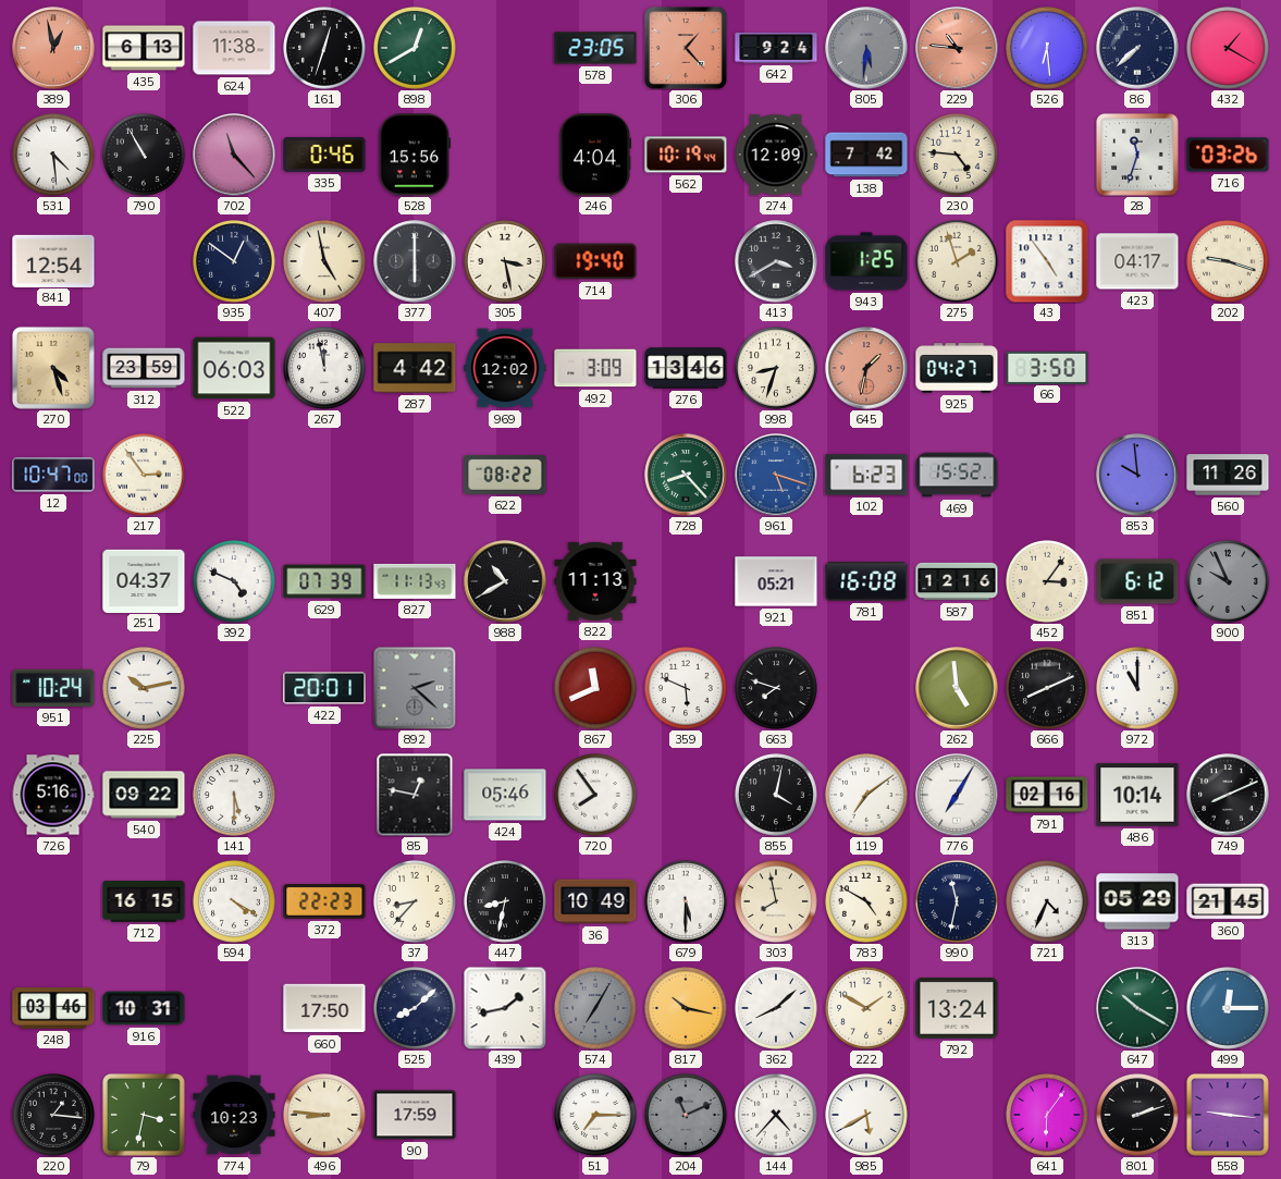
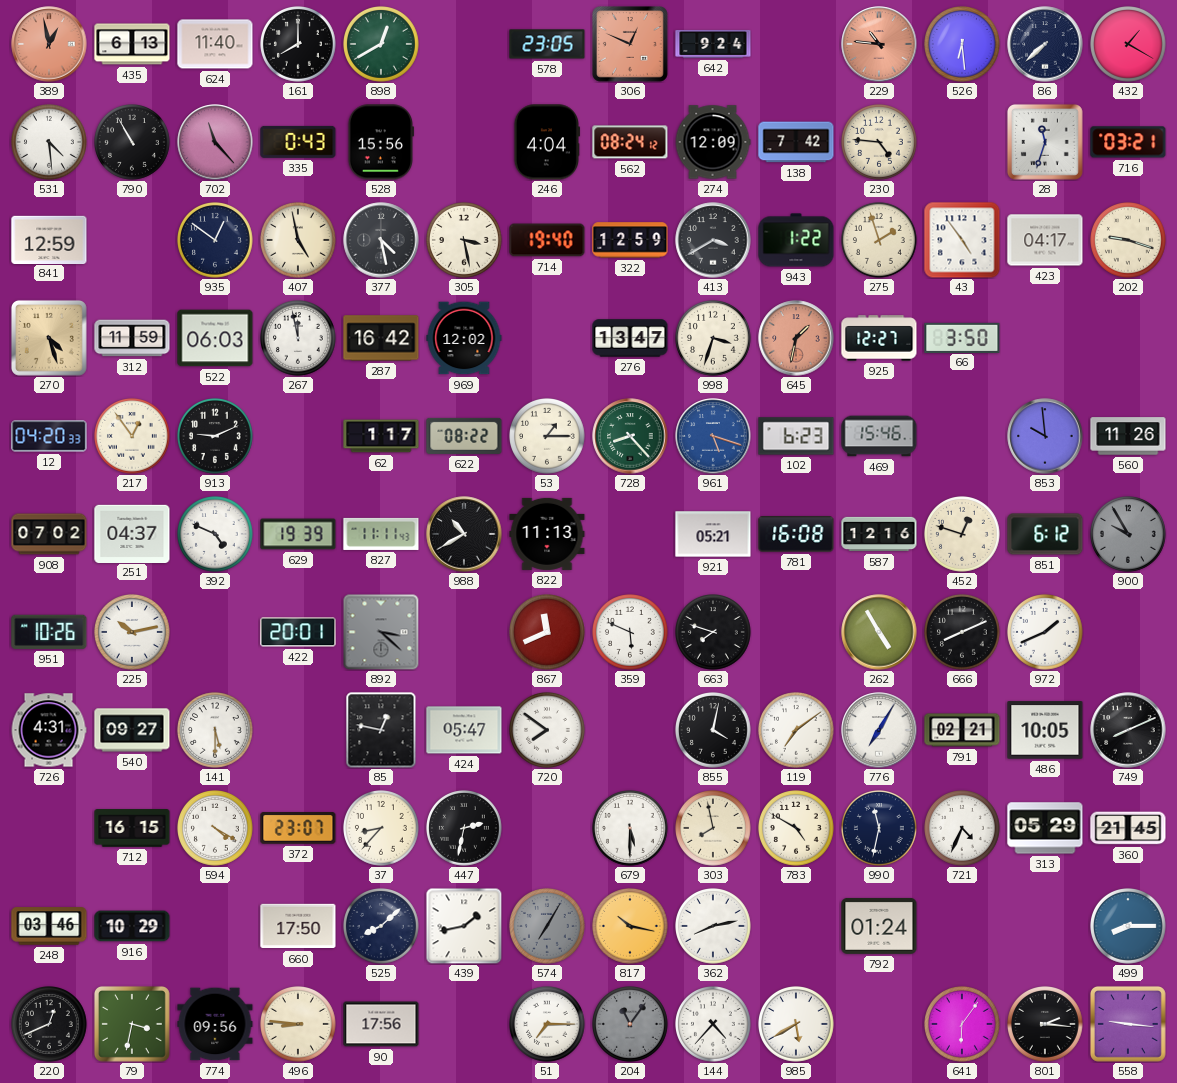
624: 11:38 -> 11:40
161: 12:33 -> 8:00
306: 1:23 -> 12:49
805: 5:31 -> none
335: 0:46 -> 0:43
562: 10:19 -> 08:24
716: 03:26 -> 03:21
841: 12:54 -> 12:59
377: 6:00 -> 4:28
322: none -> 12:59
943: 1:25 -> 1:22
312: 23:59 -> 11:59
287: 4:42 -> 16:42
492: 3:09 -> none
276: 13:46 -> 13:47
998: 8:33 -> 3:33
925: 04:27 -> 12:27
12: 10:47 -> 04:20
217: 2:54 -> 12:54
913: none -> 9:11
62: none -> 1:17
53: none -> 1:15
469: 15:52 -> 15:46
908: none -> 07:02
629: 07:39 -> 19:39
827: 11:13 -> 11:11
452: 3:06 -> 12:48
900: 9:56 -> 9:55
951: 10:24 -> 10:26
892: 2:22 -> 3:22
262: 4:59 -> 4:55
972: 11:00 -> 1:41
726: 5:16 -> 4:31
540: 09:22 -> 09:27
424: 05:46 -> 05:47
720: 7:54 -> 7:51
791: 02:16 -> 02:21
486: 10:14 -> 10:05
372: 22:23 -> 23:07
447: 8:32 -> 2:32
36: 10:49 -> none
916: 10:31 -> 10:29
362: 8:08 -> 8:13
222: 1:50 -> none
792: 13:24 -> 01:24
647: 10:20 -> none
499: 12:15 -> 8:15
220: 1:16 -> 12:41
774: 10:23 -> 09:56
90: 17:59 -> 17:56
204: 11:11 -> 11:06
801: 2:12 -> 2:16
